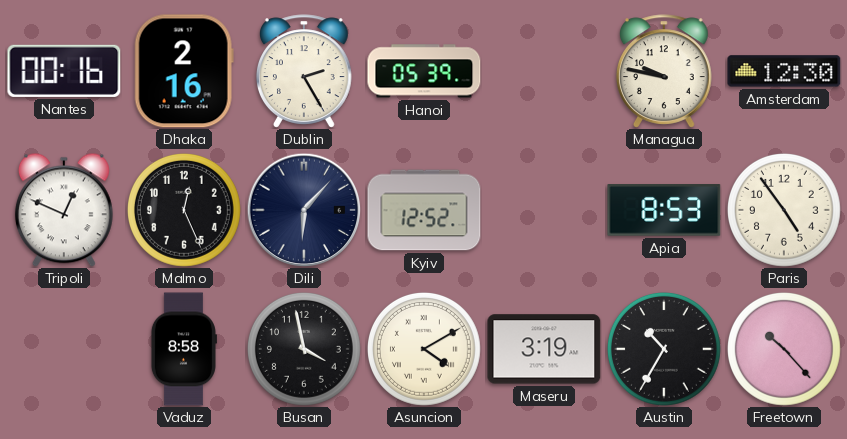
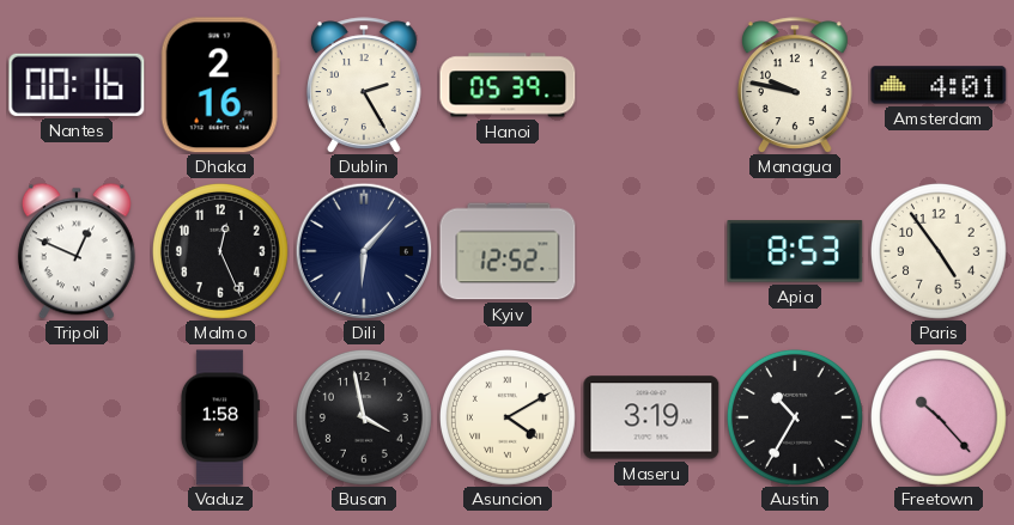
Amsterdam: 12:30 -> 4:01
Vaduz: 8:58 -> 1:58
